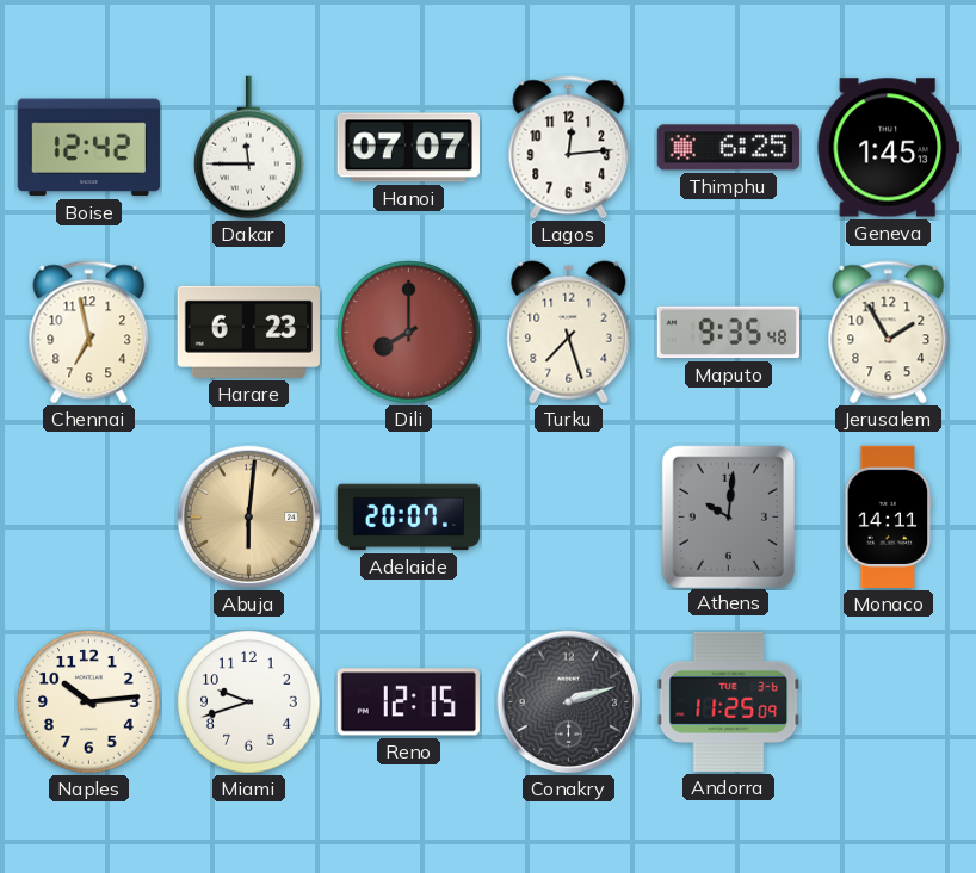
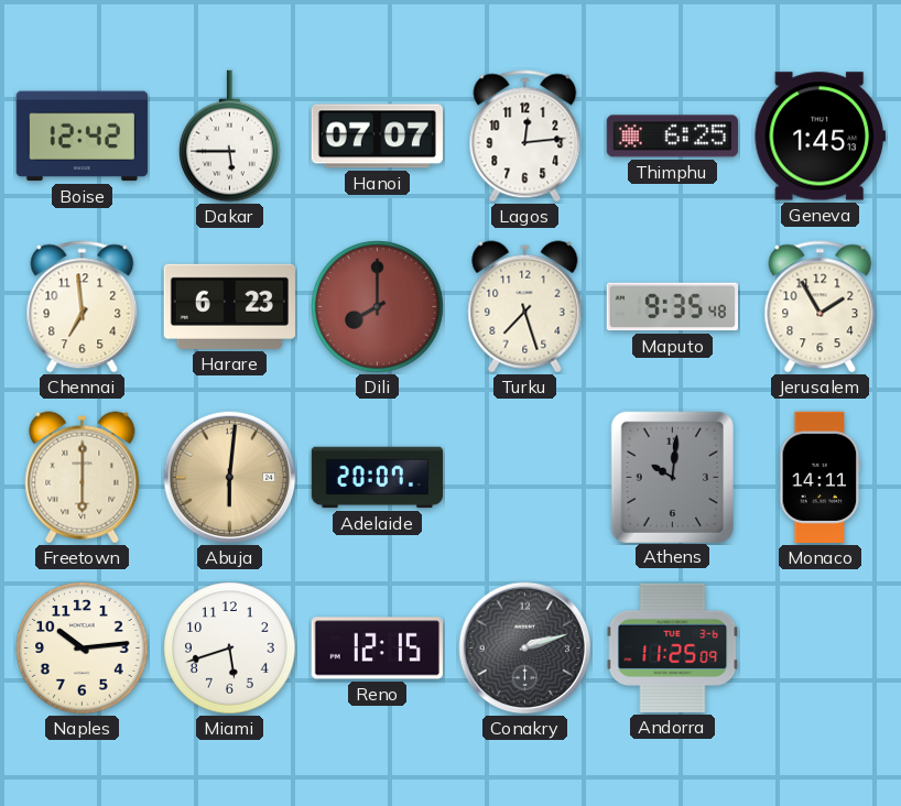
Dakar: 11:45 -> 5:45
Chennai: 6:58 -> 6:59
Freetown: none -> 6:00
Miami: 9:42 -> 5:42
